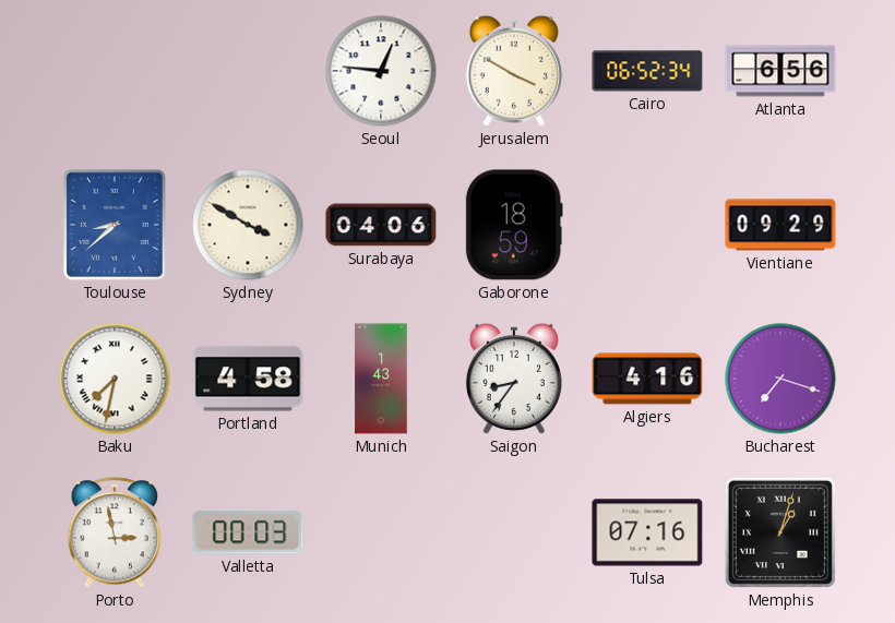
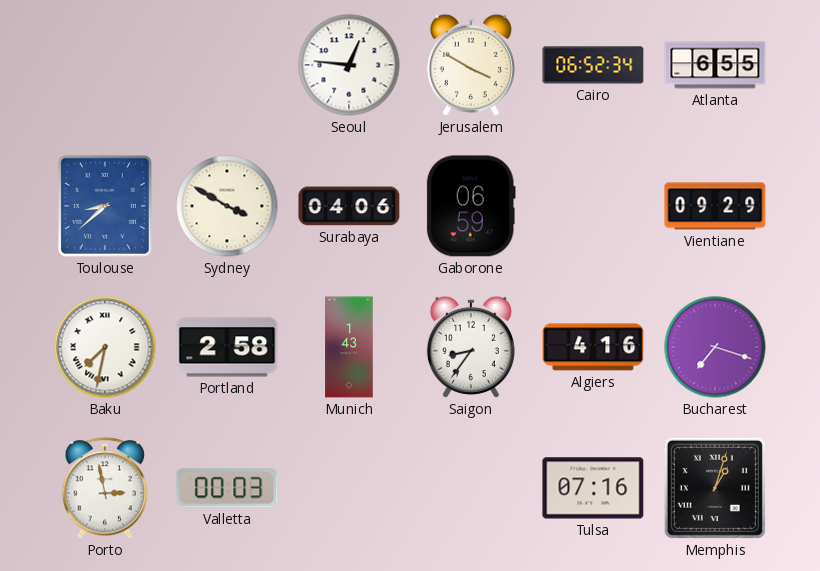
Atlanta: 6:56 -> 6:55
Gaborone: 18:59 -> 06:59
Portland: 4:58 -> 2:58
